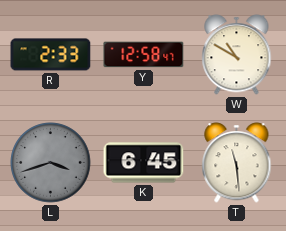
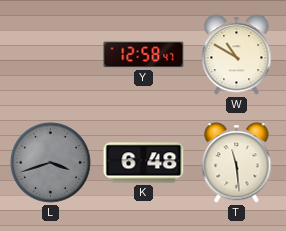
R: 2:33 -> none
K: 6:45 -> 6:48
